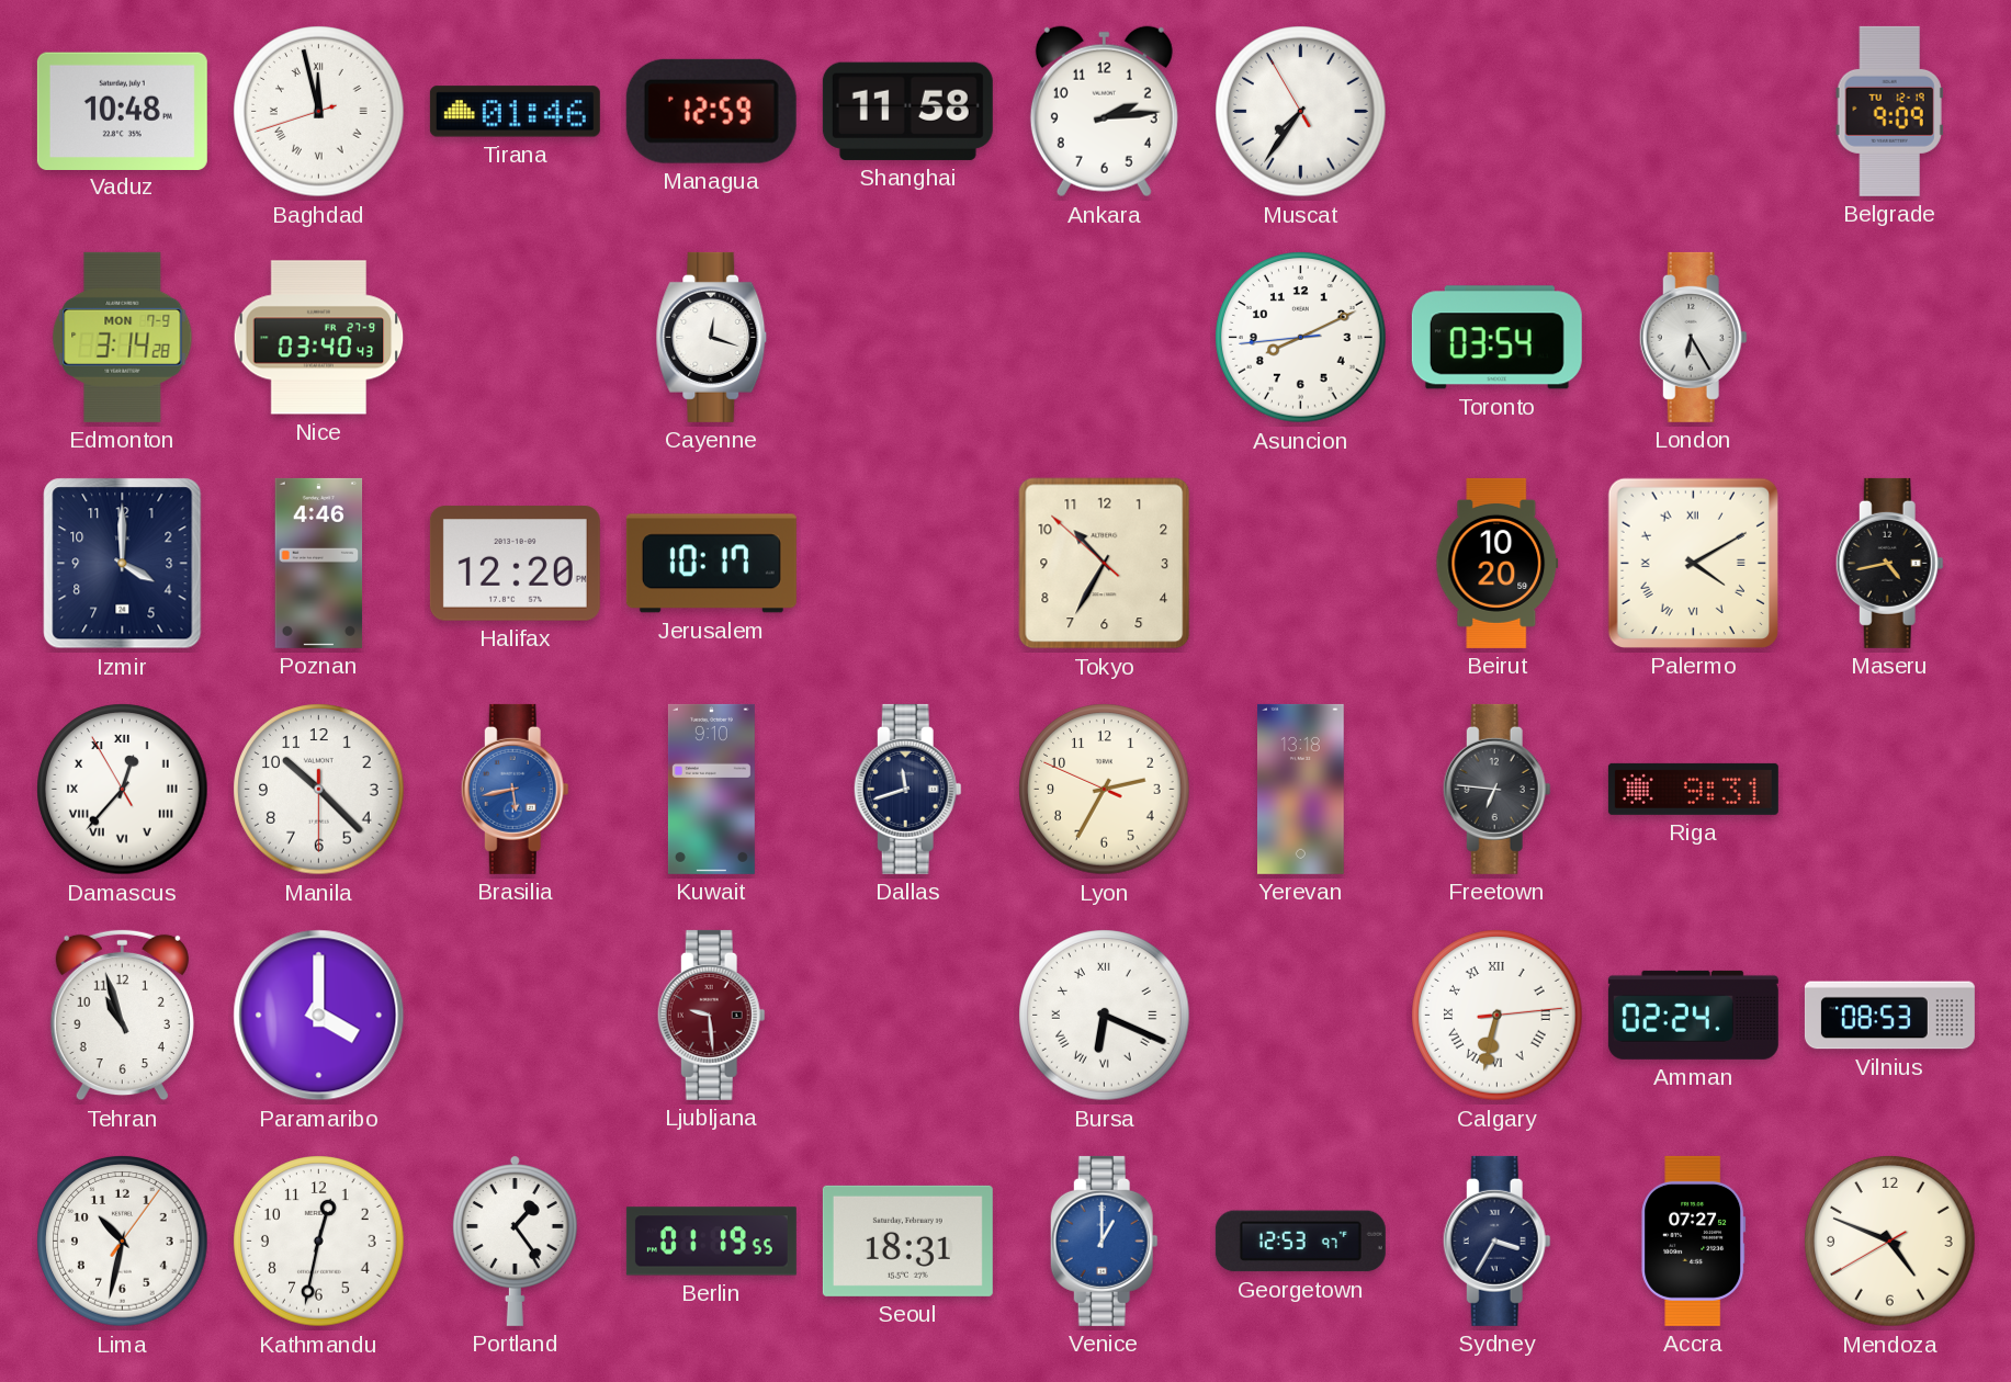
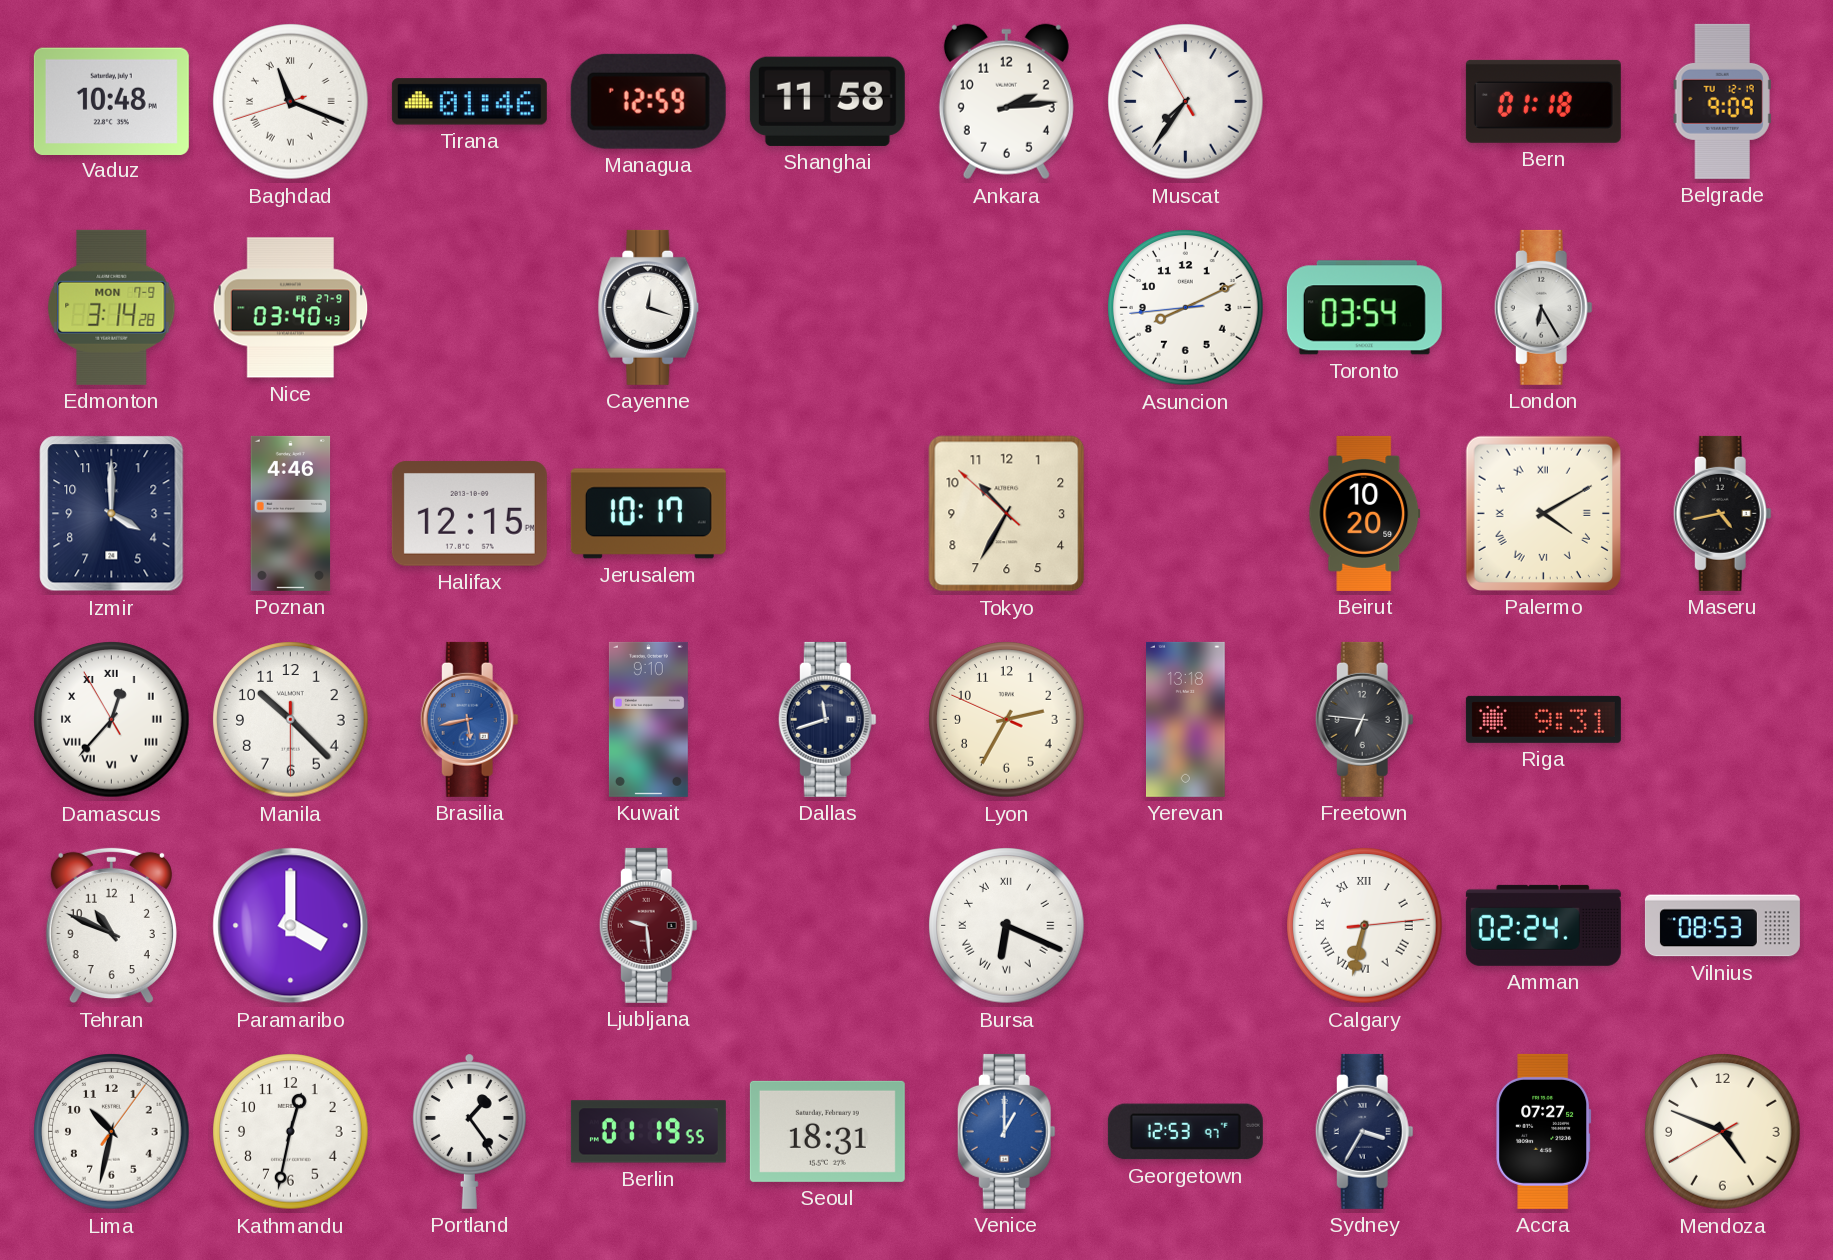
Baghdad: 11:57 -> 11:18
Bern: none -> 01:18
Halifax: 12:20 -> 12:15
Tehran: 10:57 -> 10:49
